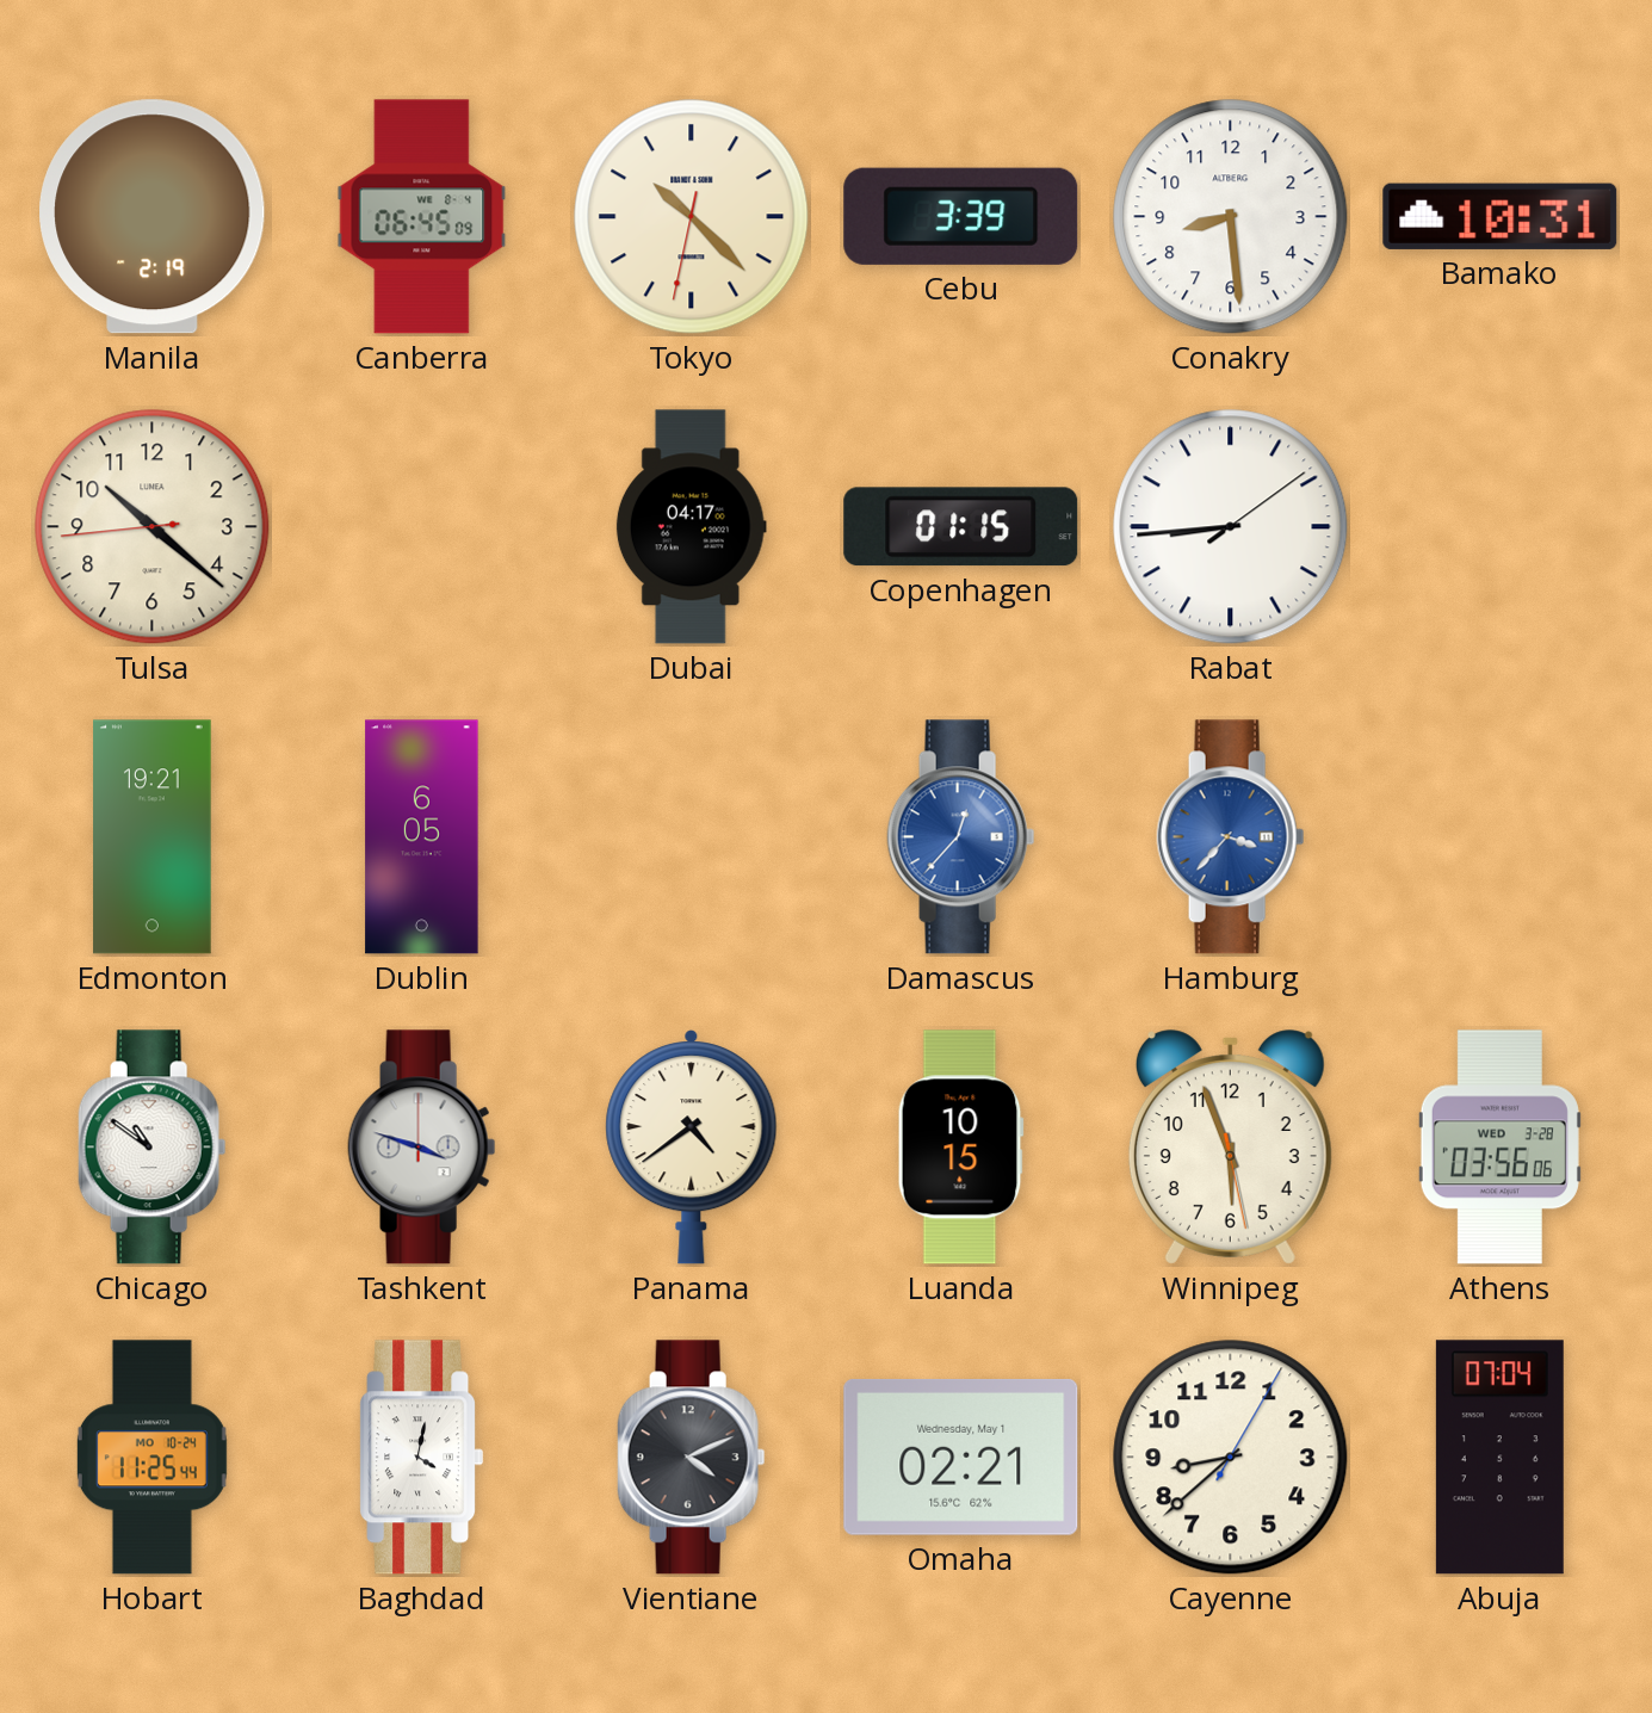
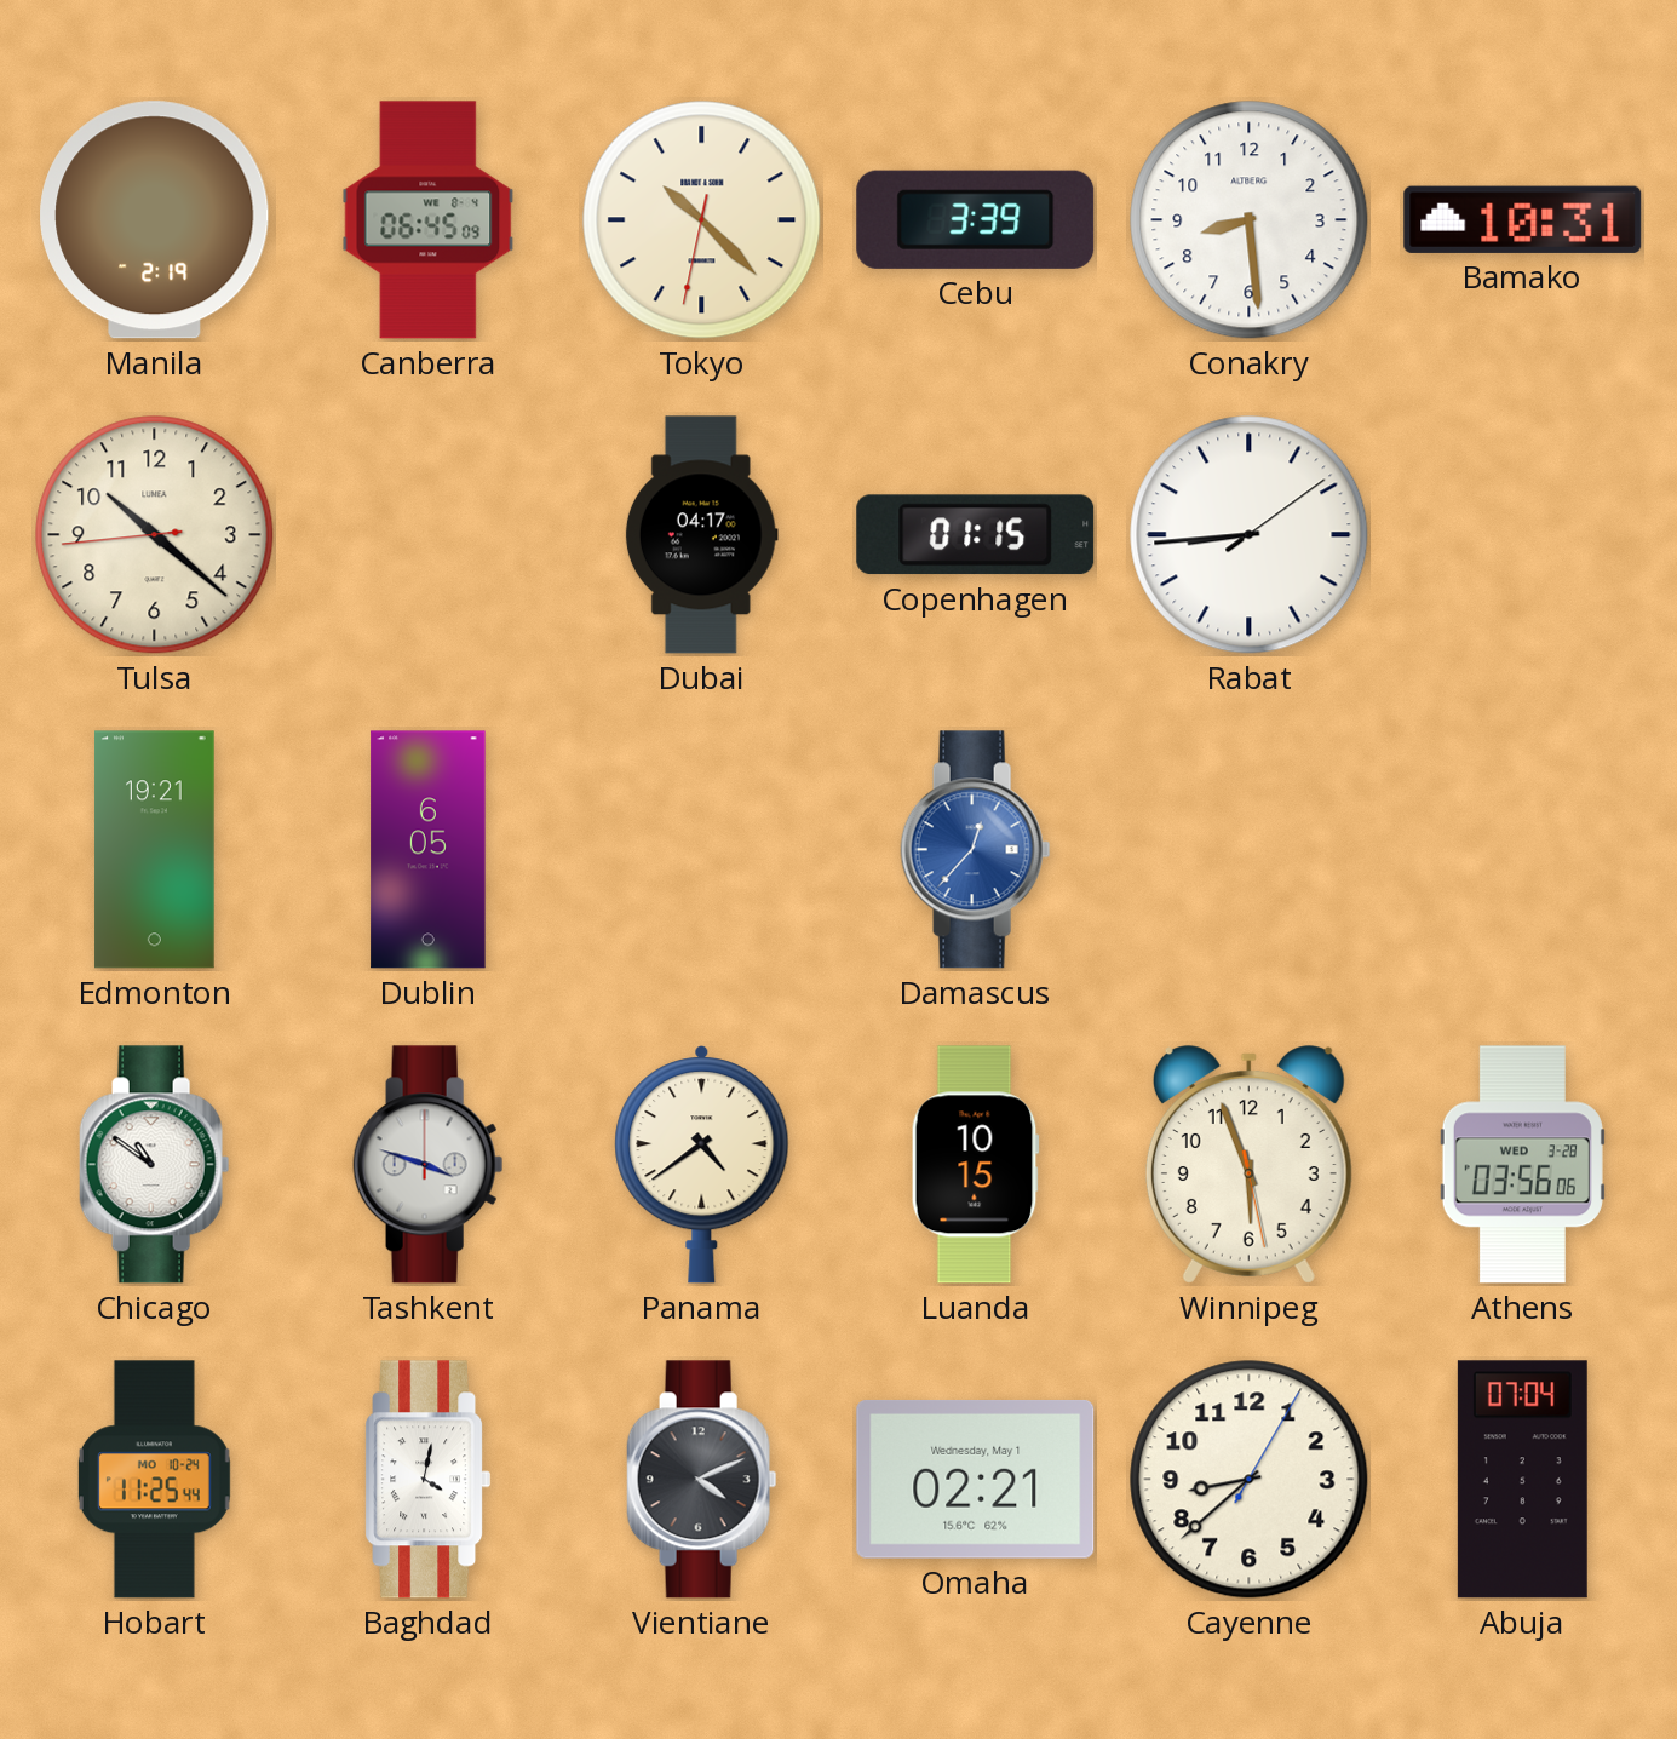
Hamburg: 3:37 -> none
